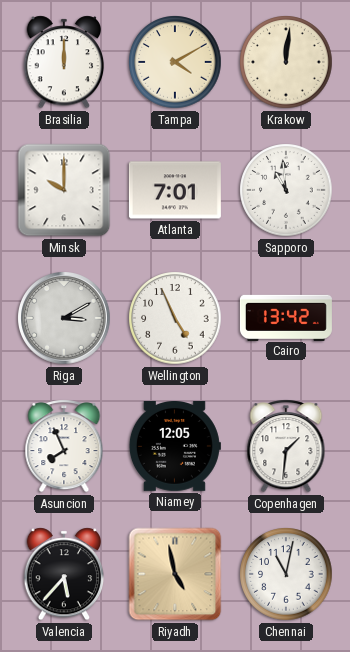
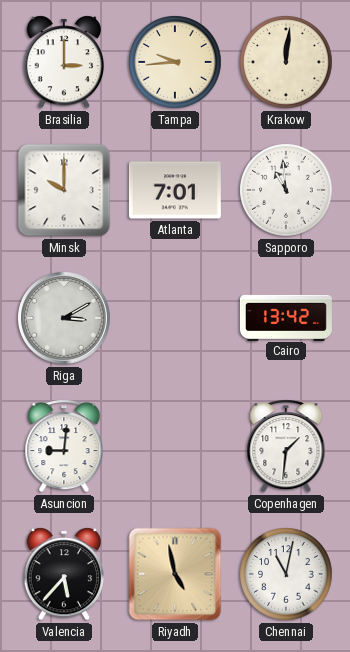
Brasilia: 12:00 -> 3:00
Tampa: 4:10 -> 9:44
Wellington: 4:56 -> none
Asuncion: 7:56 -> 9:01
Niamey: 12:05 -> none
